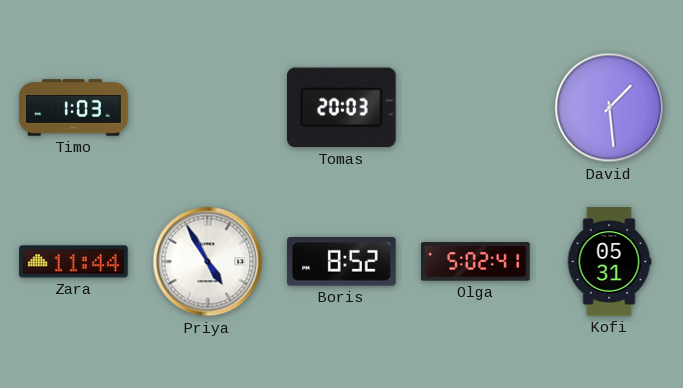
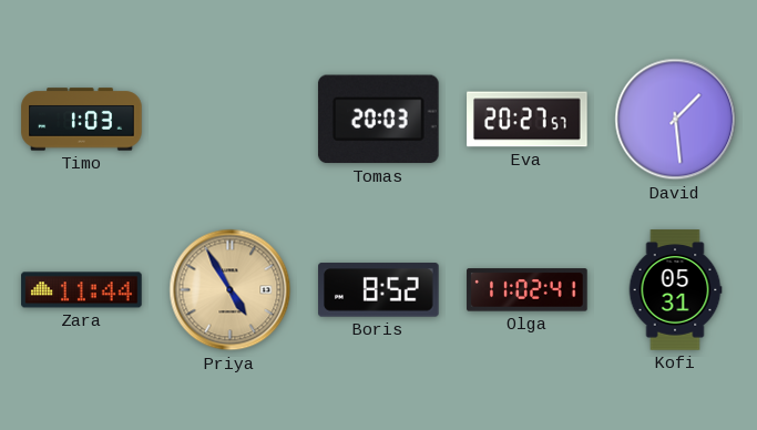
Eva: none -> 20:27
Priya dial: white -> champagne
Olga: 5:02 -> 11:02
